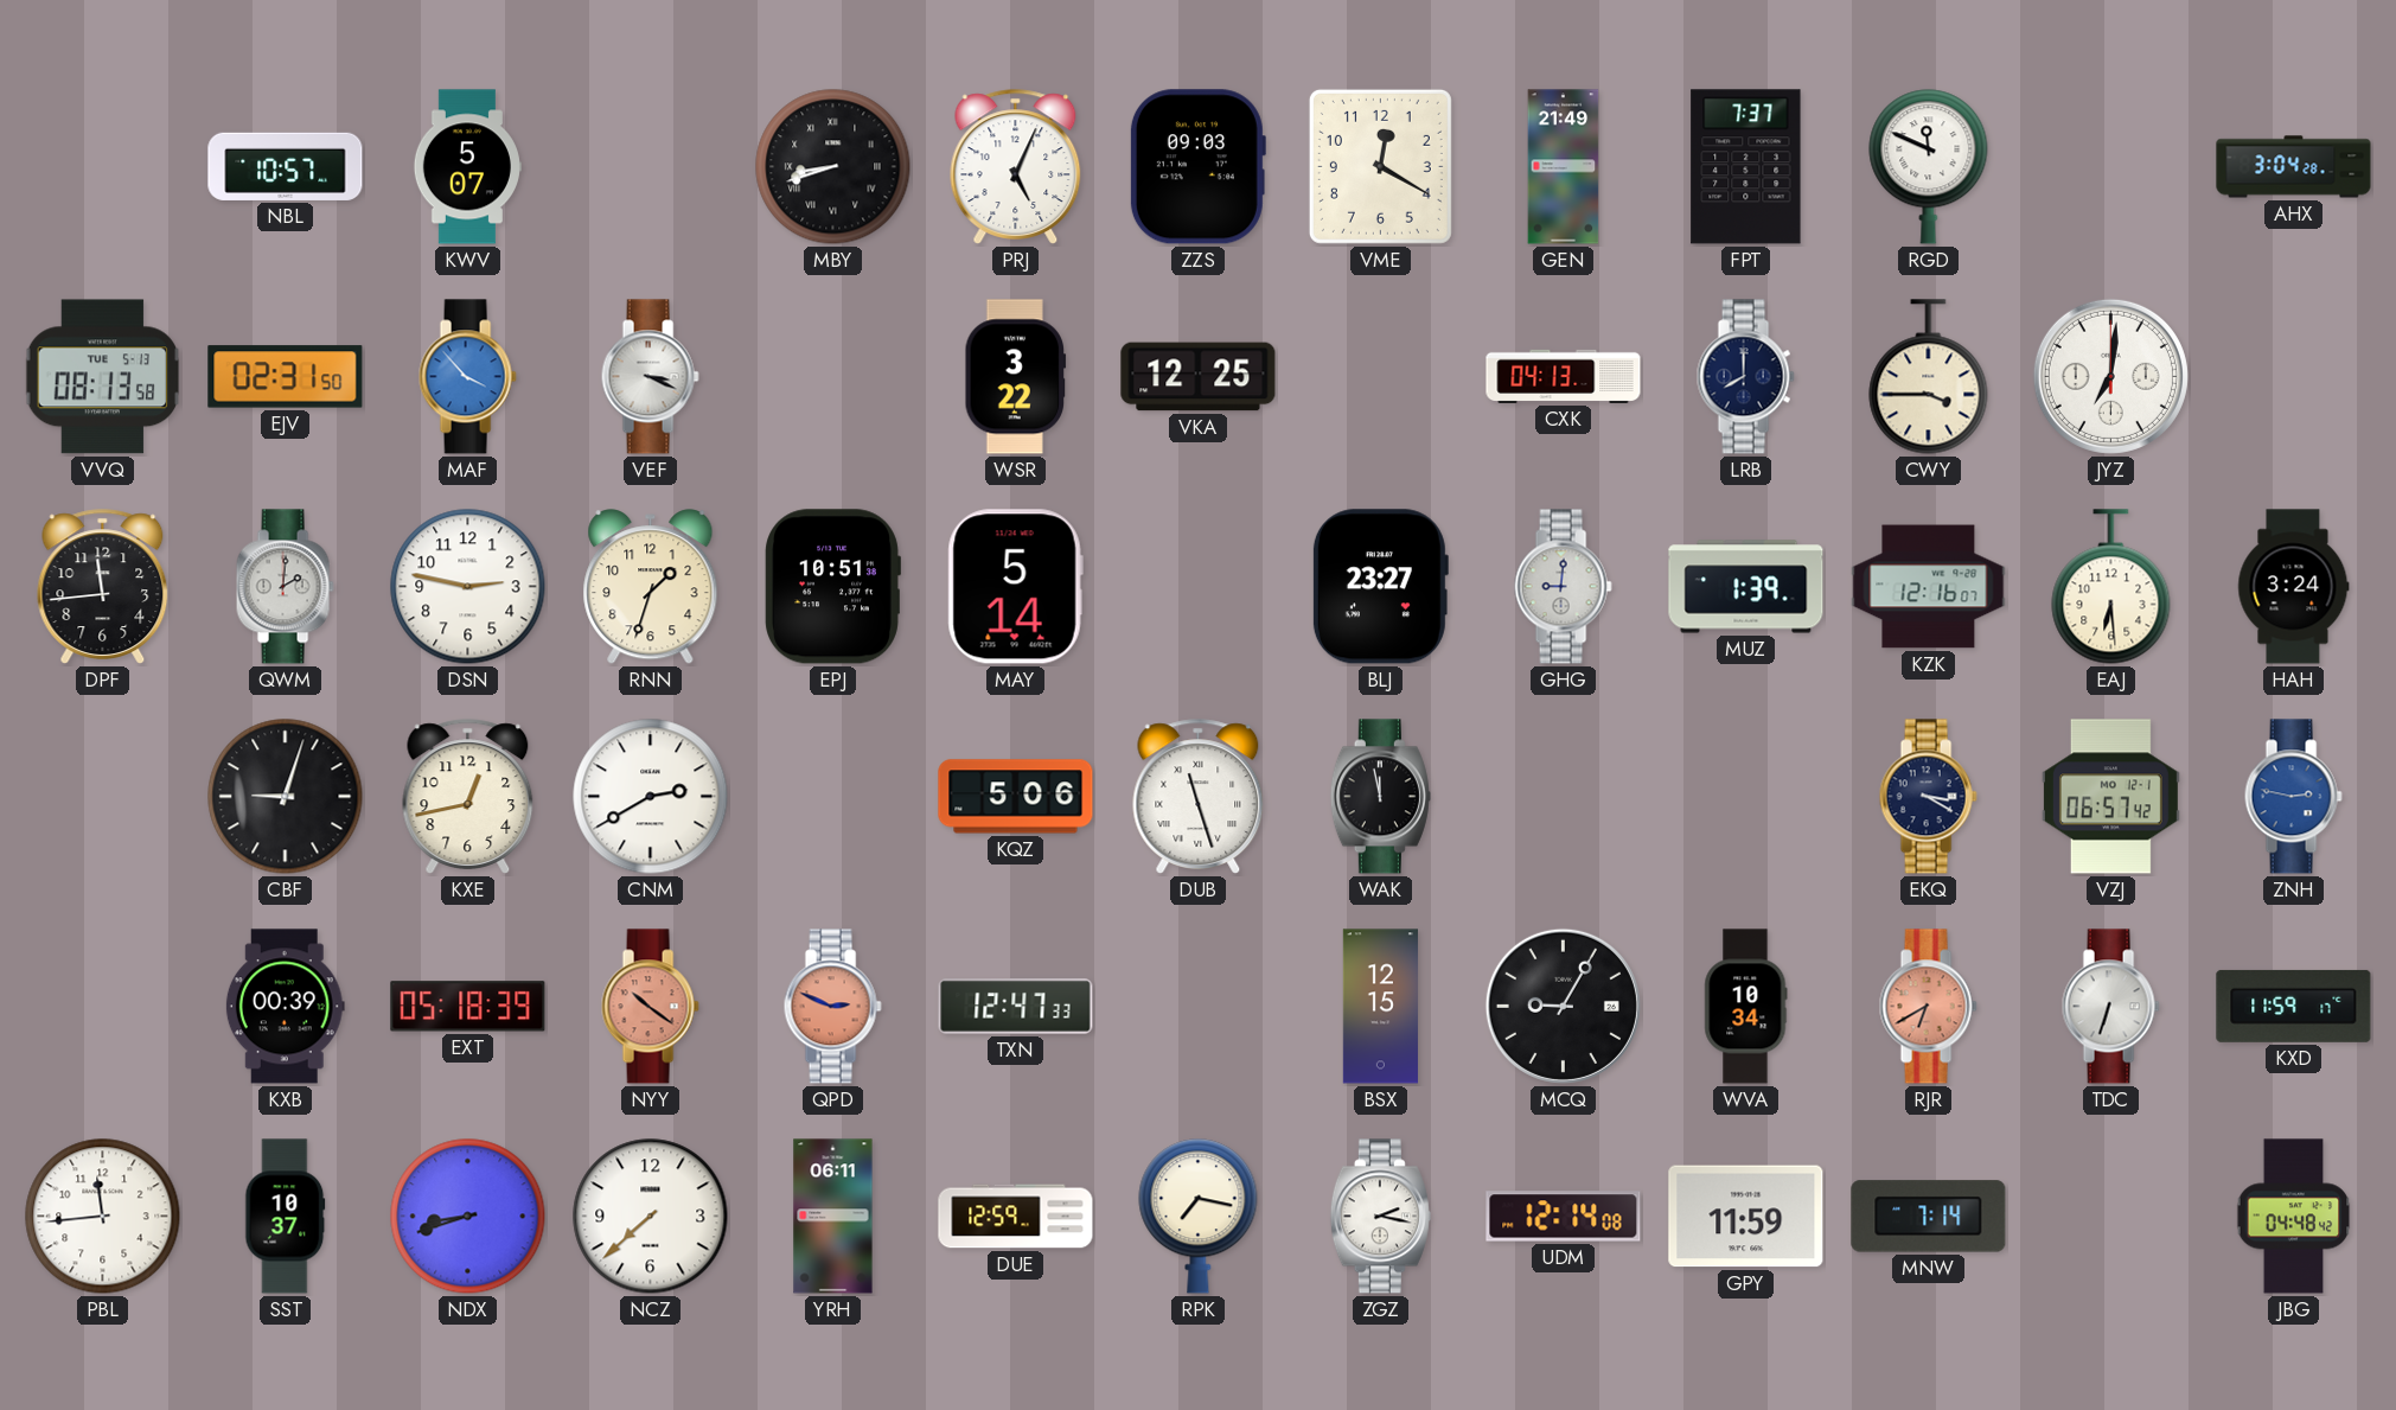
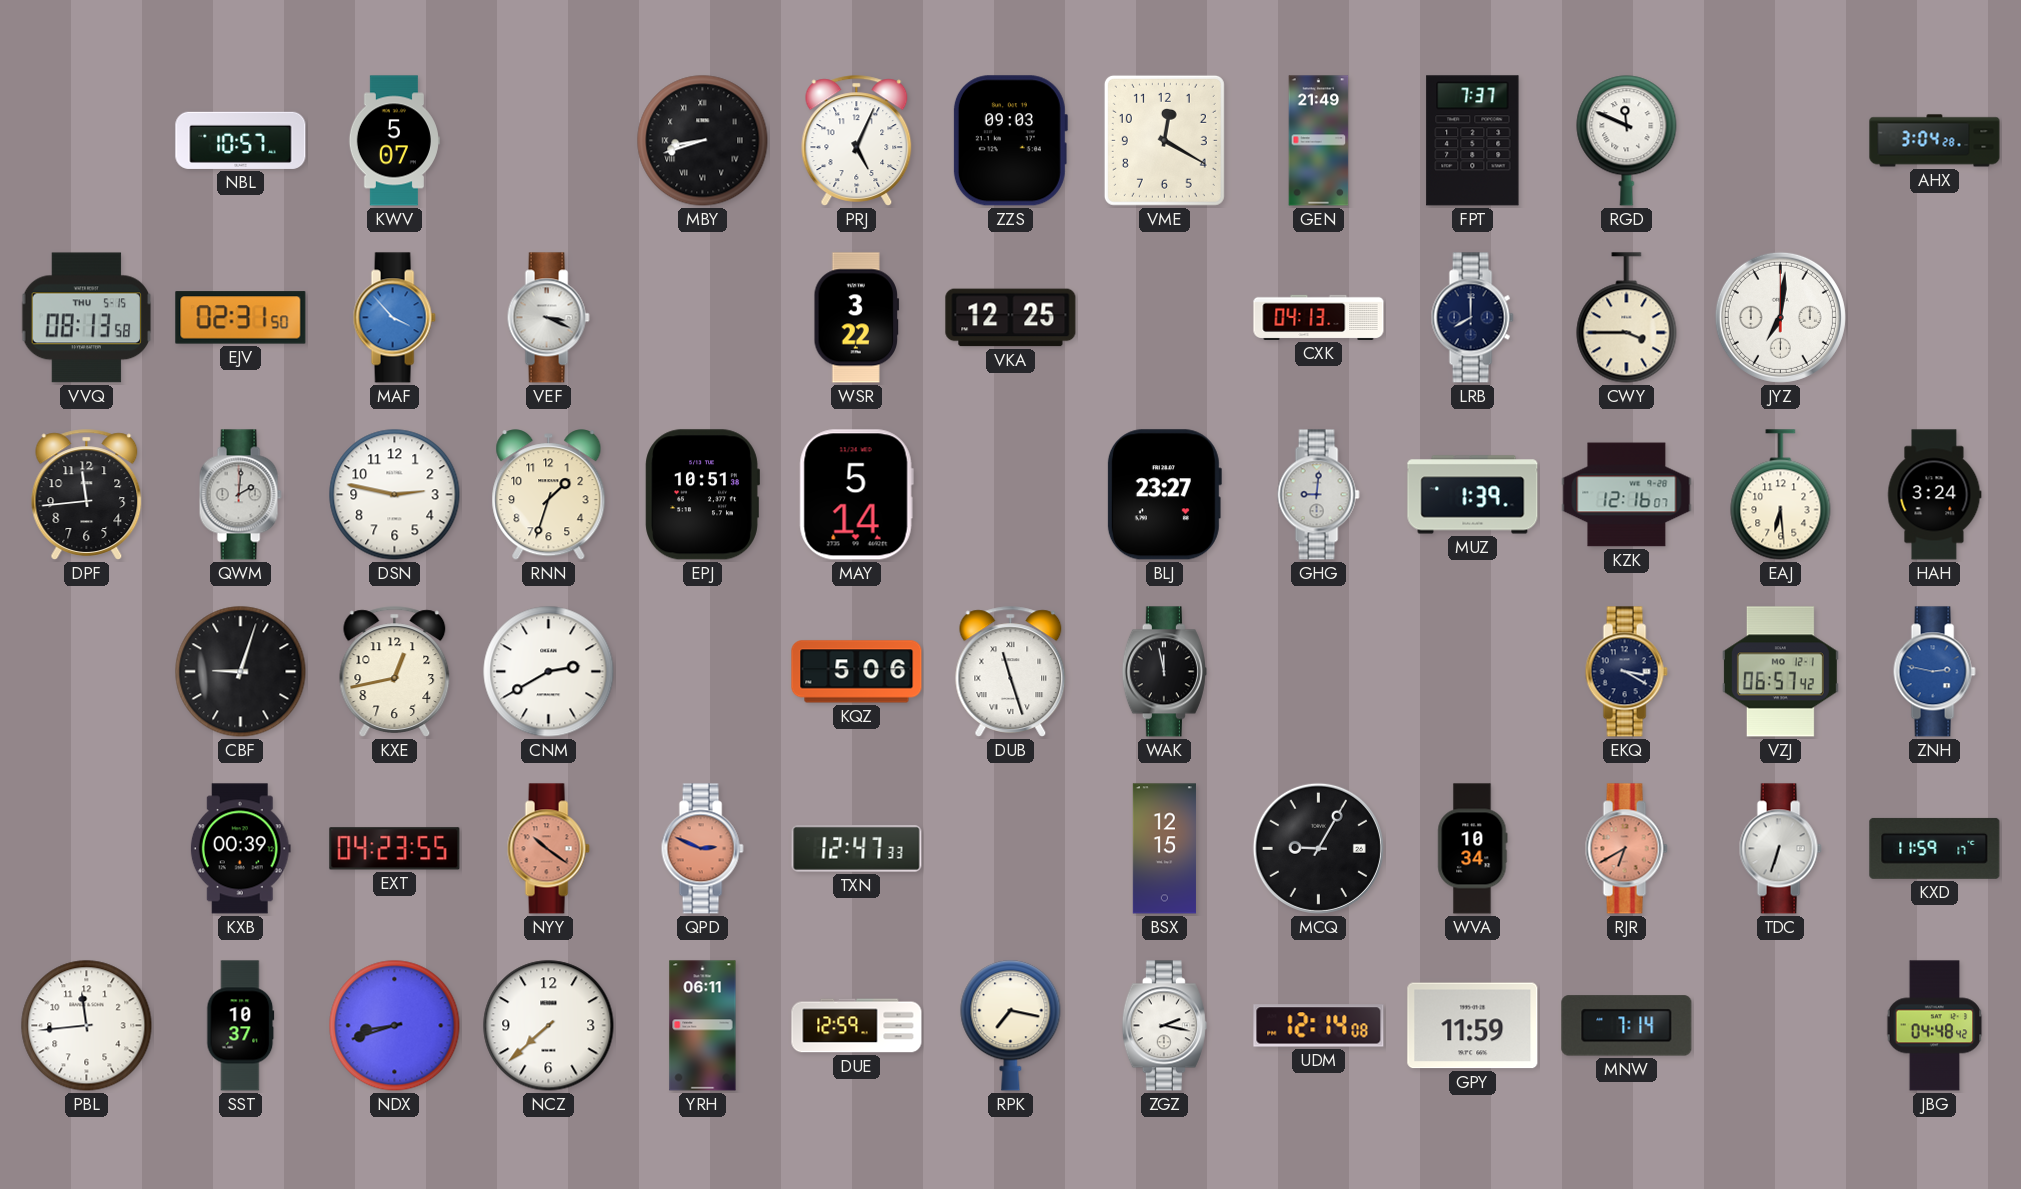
VVQ date: TUE 5-13 -> THU 5-15
EXT: 05:18 -> 04:23
